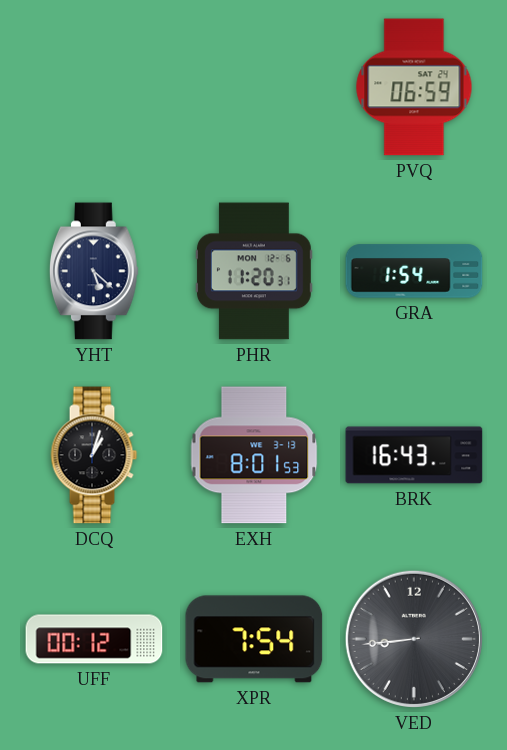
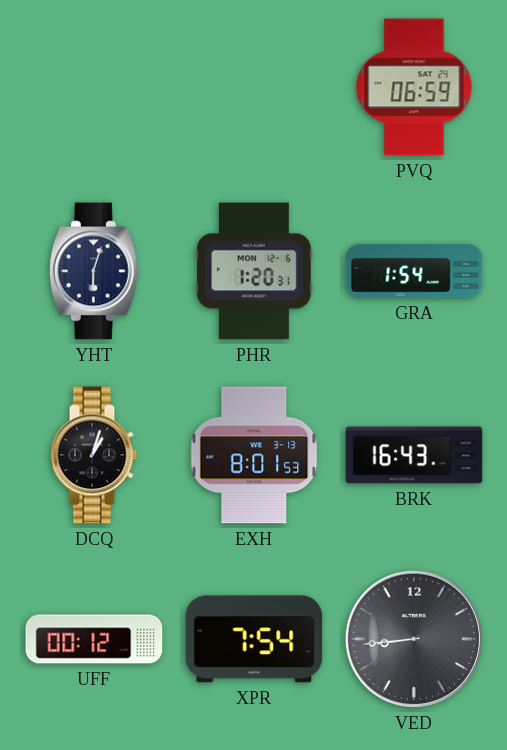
YHT: 5:22 -> 6:03
PHR: 11:20 -> 1:20
